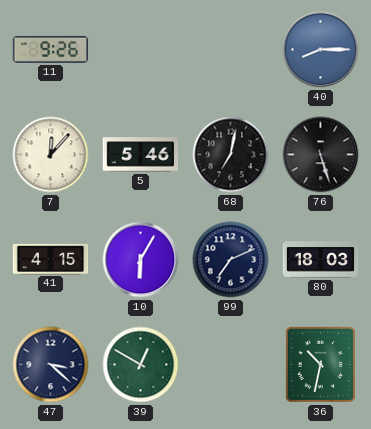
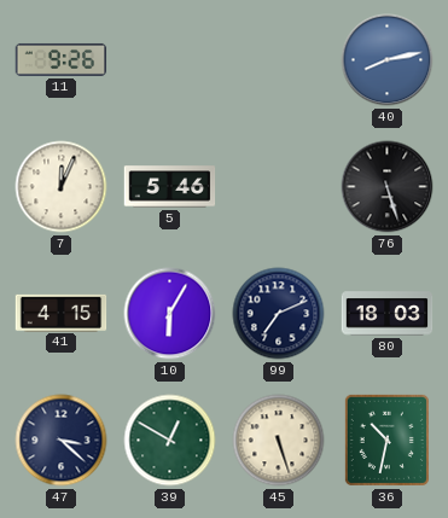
40: 8:15 -> 8:13
7: 12:07 -> 12:04
68: 7:02 -> none
45: none -> 5:27
